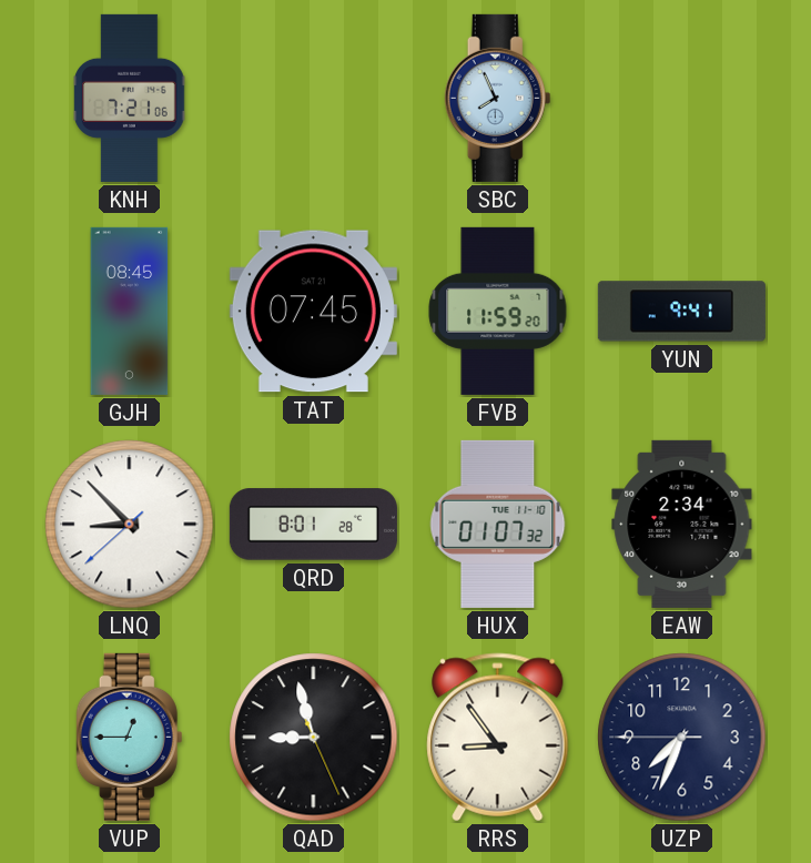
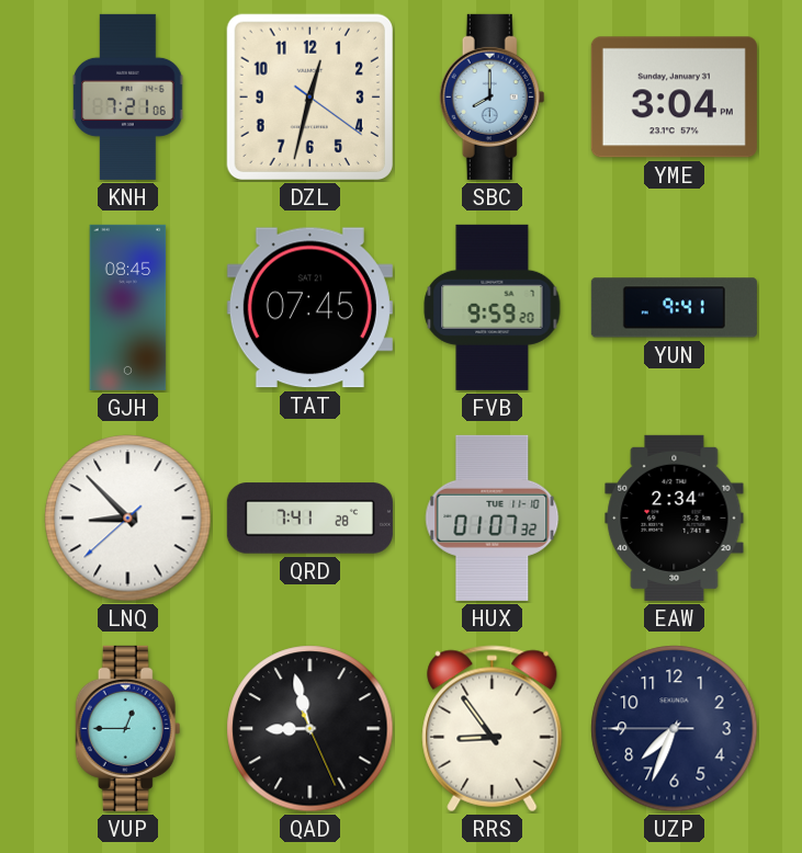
DZL: none -> 12:32
SBC: 7:56 -> 8:00
YME: none -> 3:04
FVB: 11:59 -> 9:59
QRD: 8:01 -> 7:41
